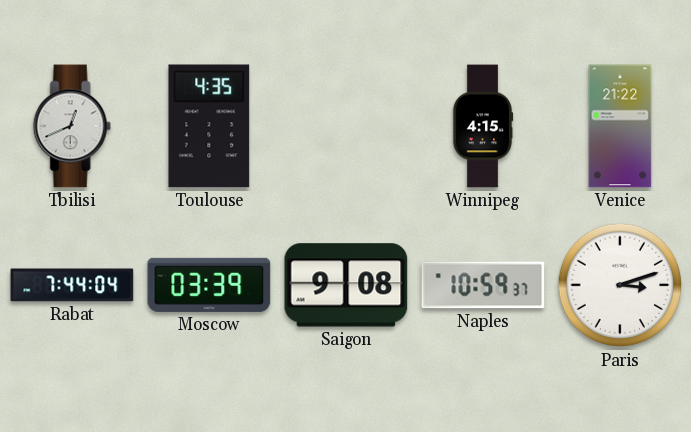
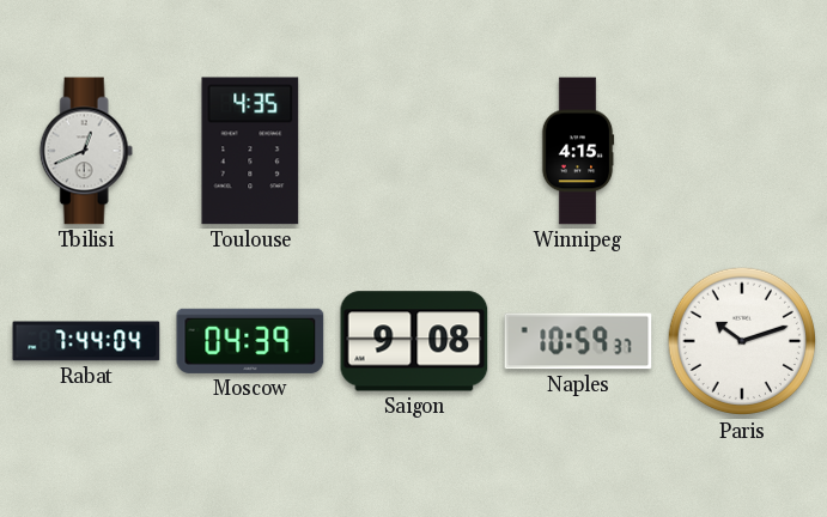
Venice: 21:22 -> none
Moscow: 03:39 -> 04:39
Paris: 3:12 -> 10:12
